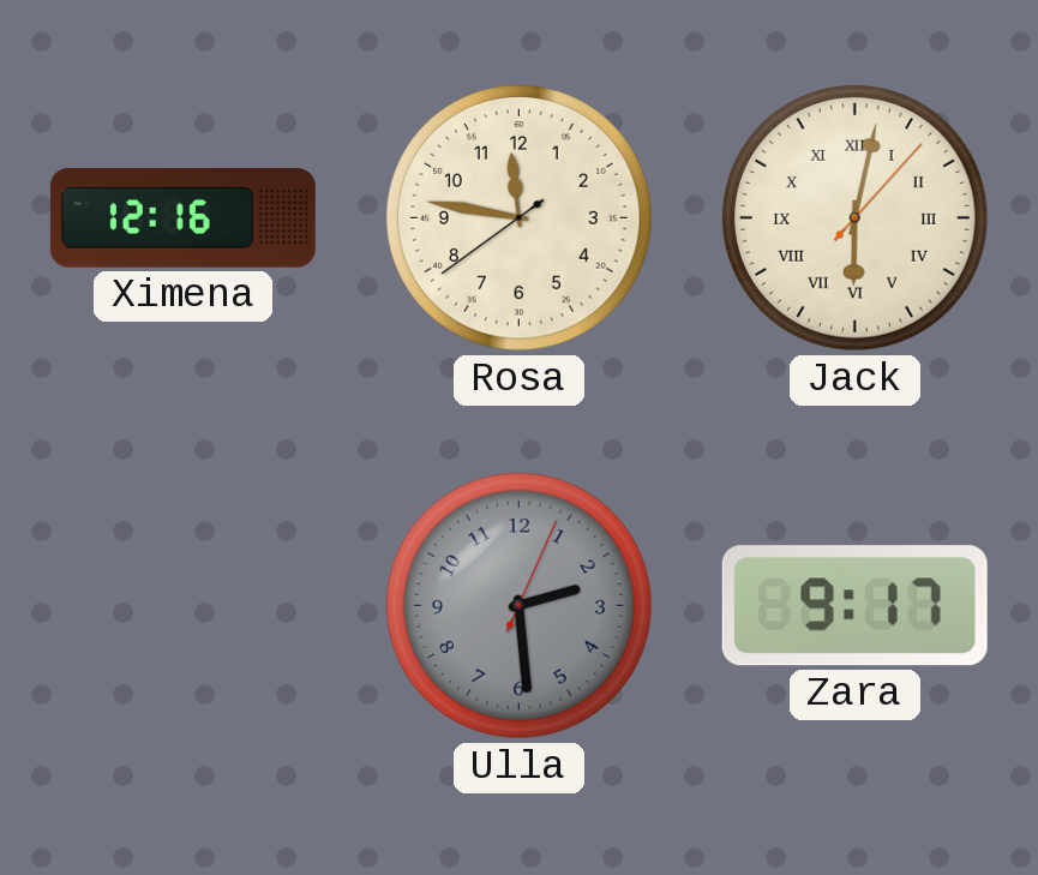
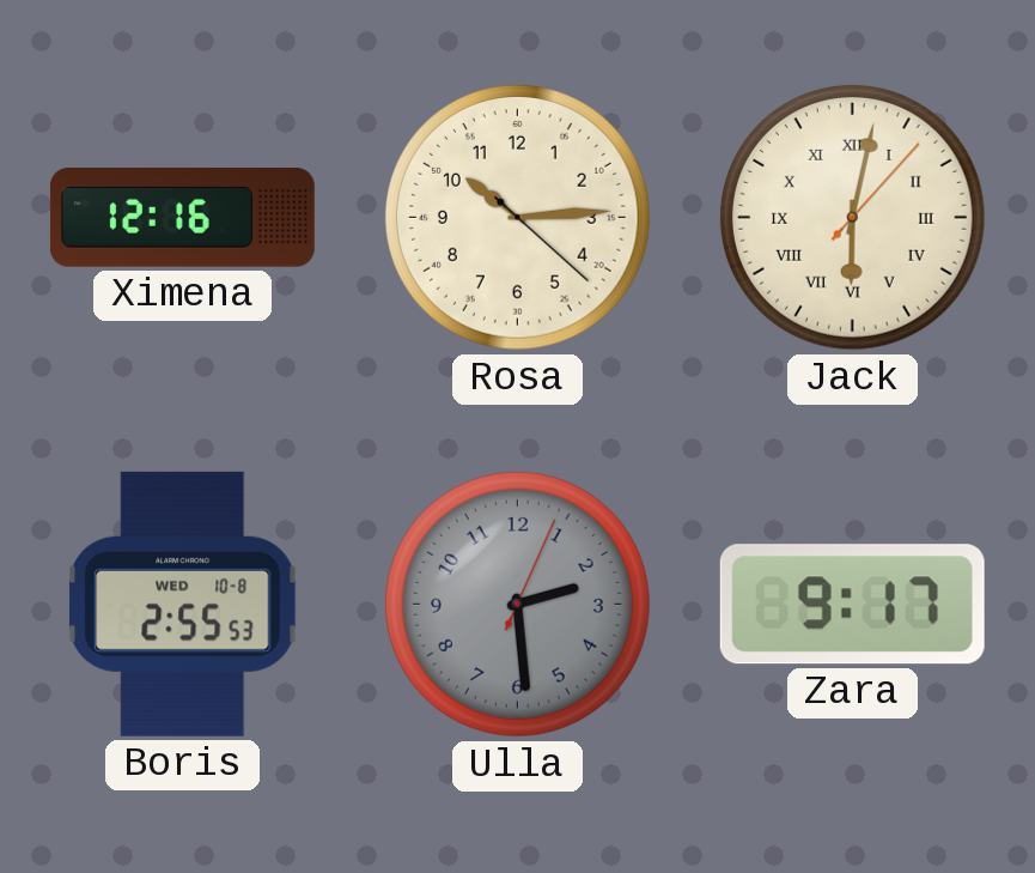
Rosa: 11:46 -> 10:14
Boris: none -> 2:55
